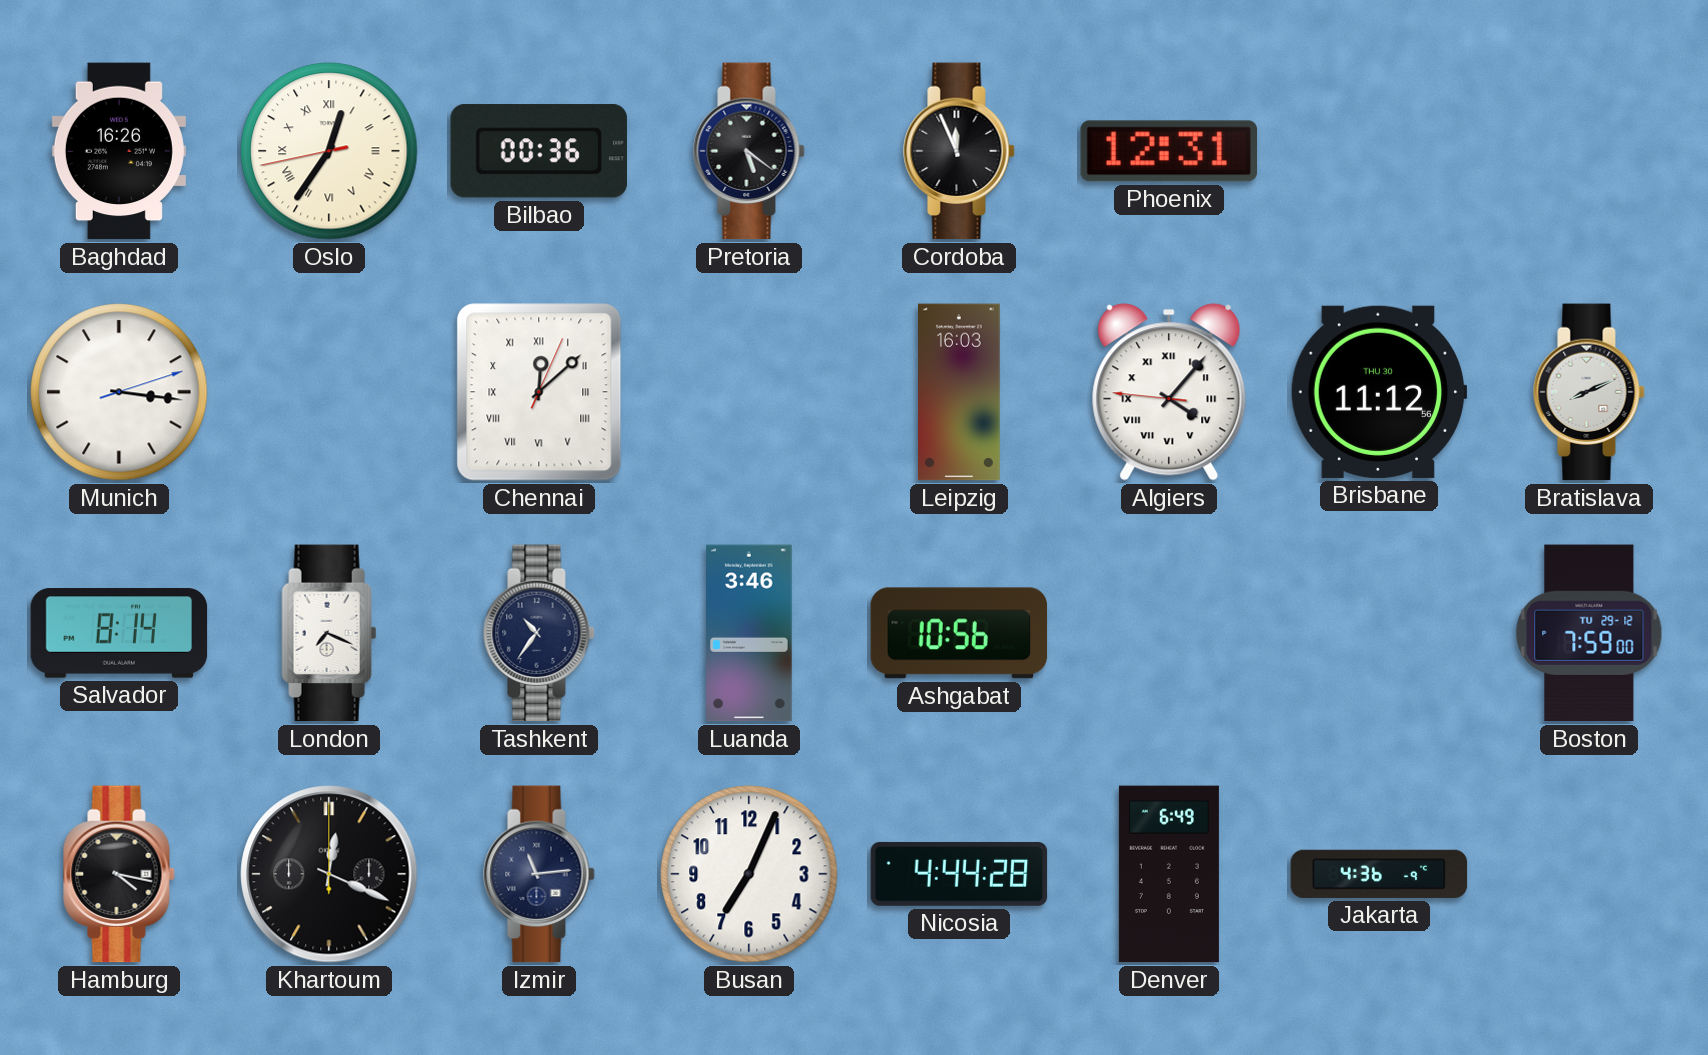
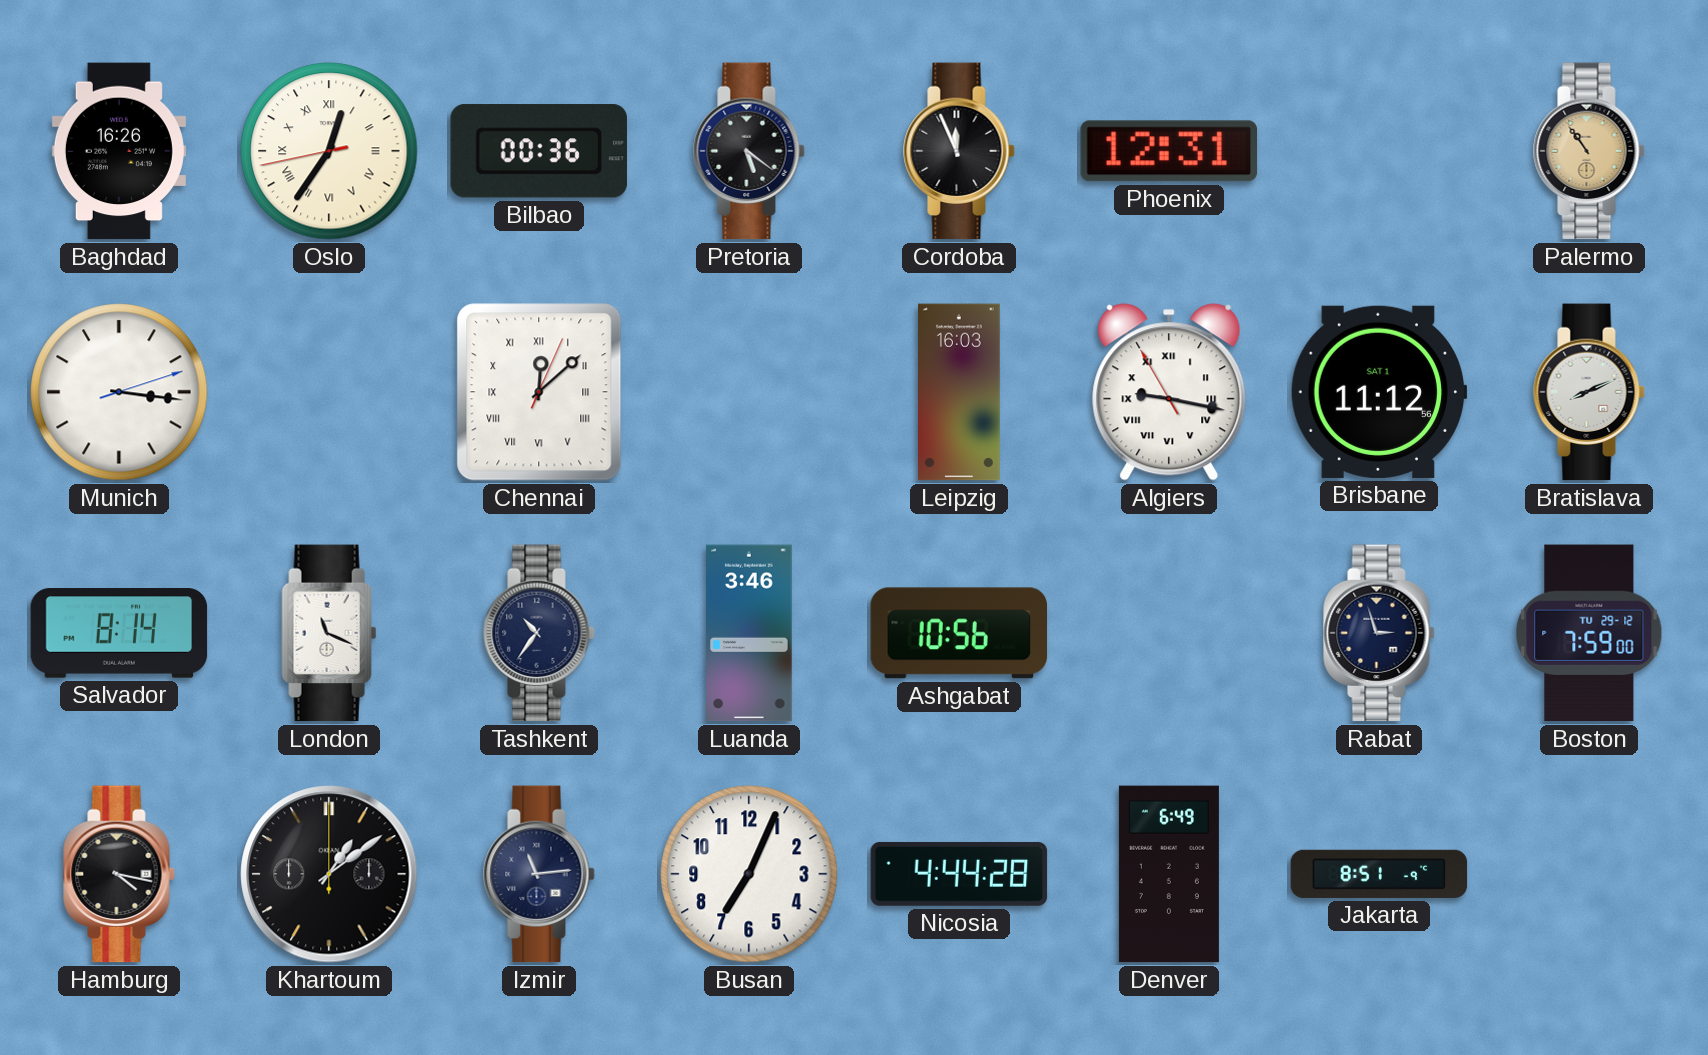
Palermo: none -> 10:54
Algiers: 4:06 -> 9:16
Brisbane date: THU 30 -> SAT 1
London: 7:19 -> 11:19
Rabat: none -> 2:57
Khartoum: 12:19 -> 1:09
Jakarta: 4:36 -> 8:51
